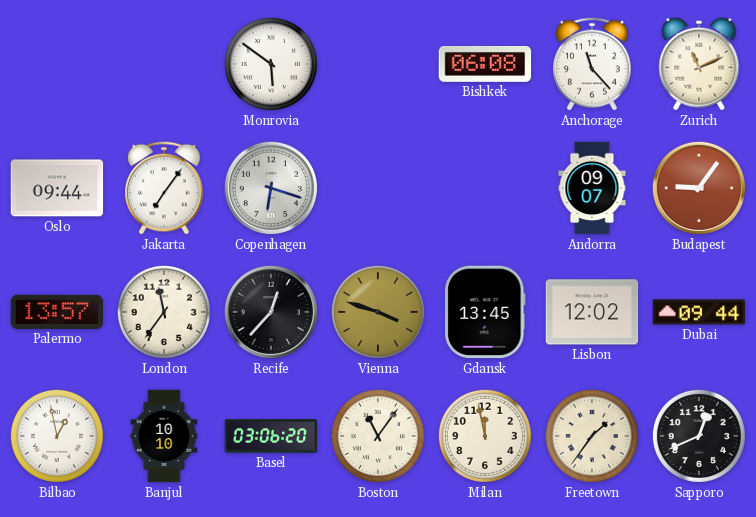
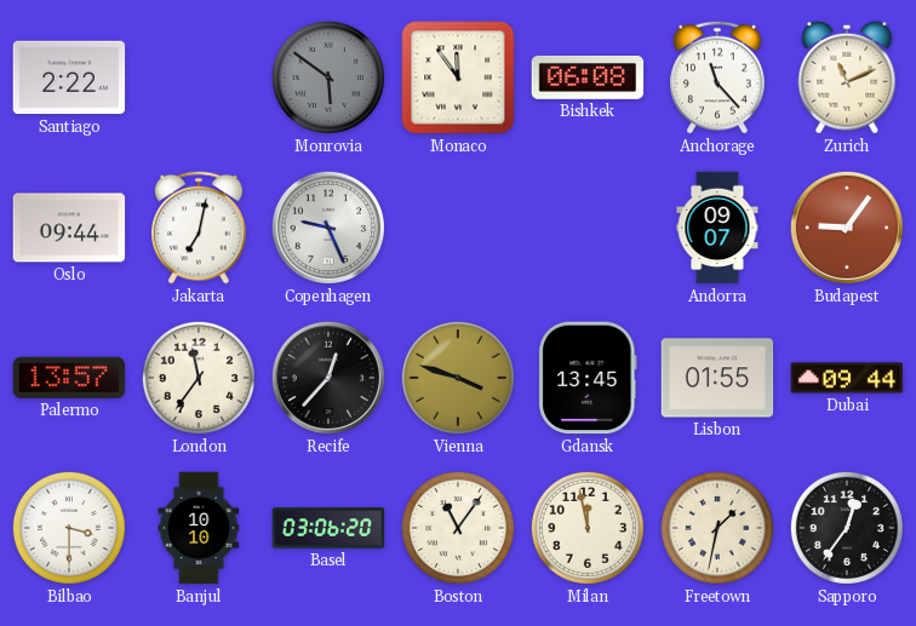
Santiago: none -> 2:22
Monrovia dial: white -> grey
Monaco: none -> 11:54
Jakarta: 7:06 -> 7:02
Copenhagen: 6:18 -> 9:26
Lisbon: 12:02 -> 01:55
Bilbao: 12:58 -> 3:30
Freetown: 1:36 -> 1:32
Sapporo: 12:41 -> 12:36
